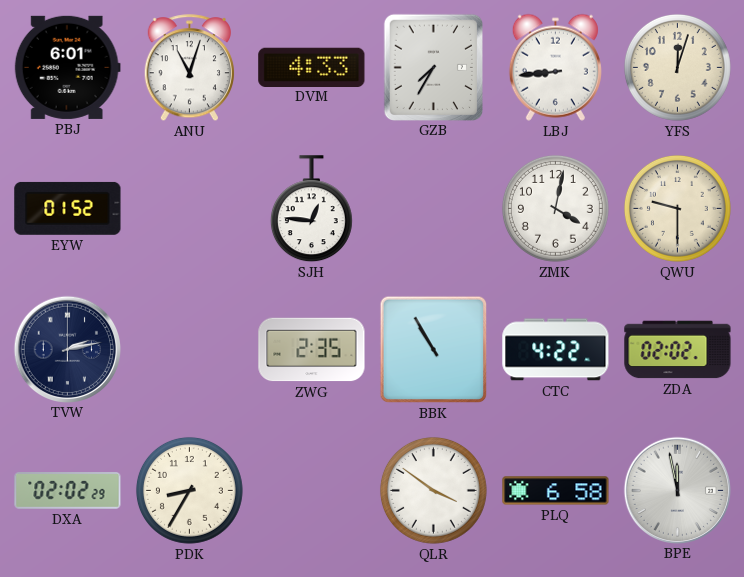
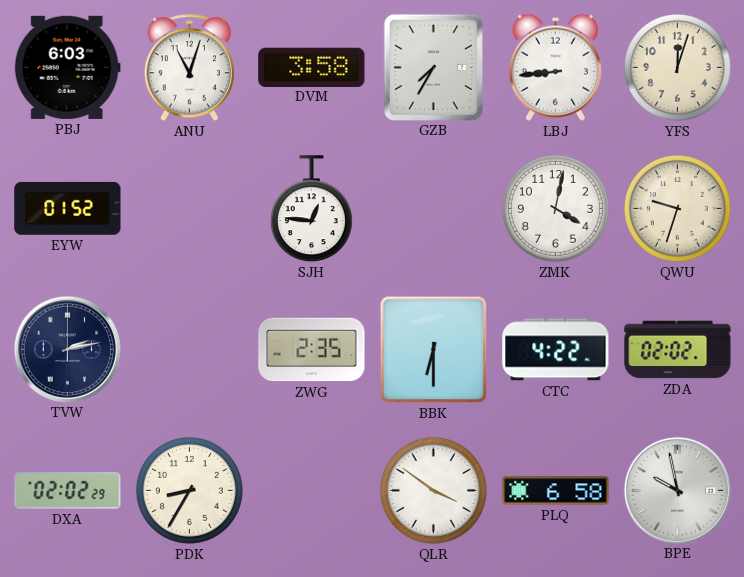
PBJ: 6:01 -> 6:03
DVM: 4:33 -> 3:58
QWU: 9:30 -> 9:33
BBK: 10:55 -> 6:30
BPE: 11:58 -> 9:58
